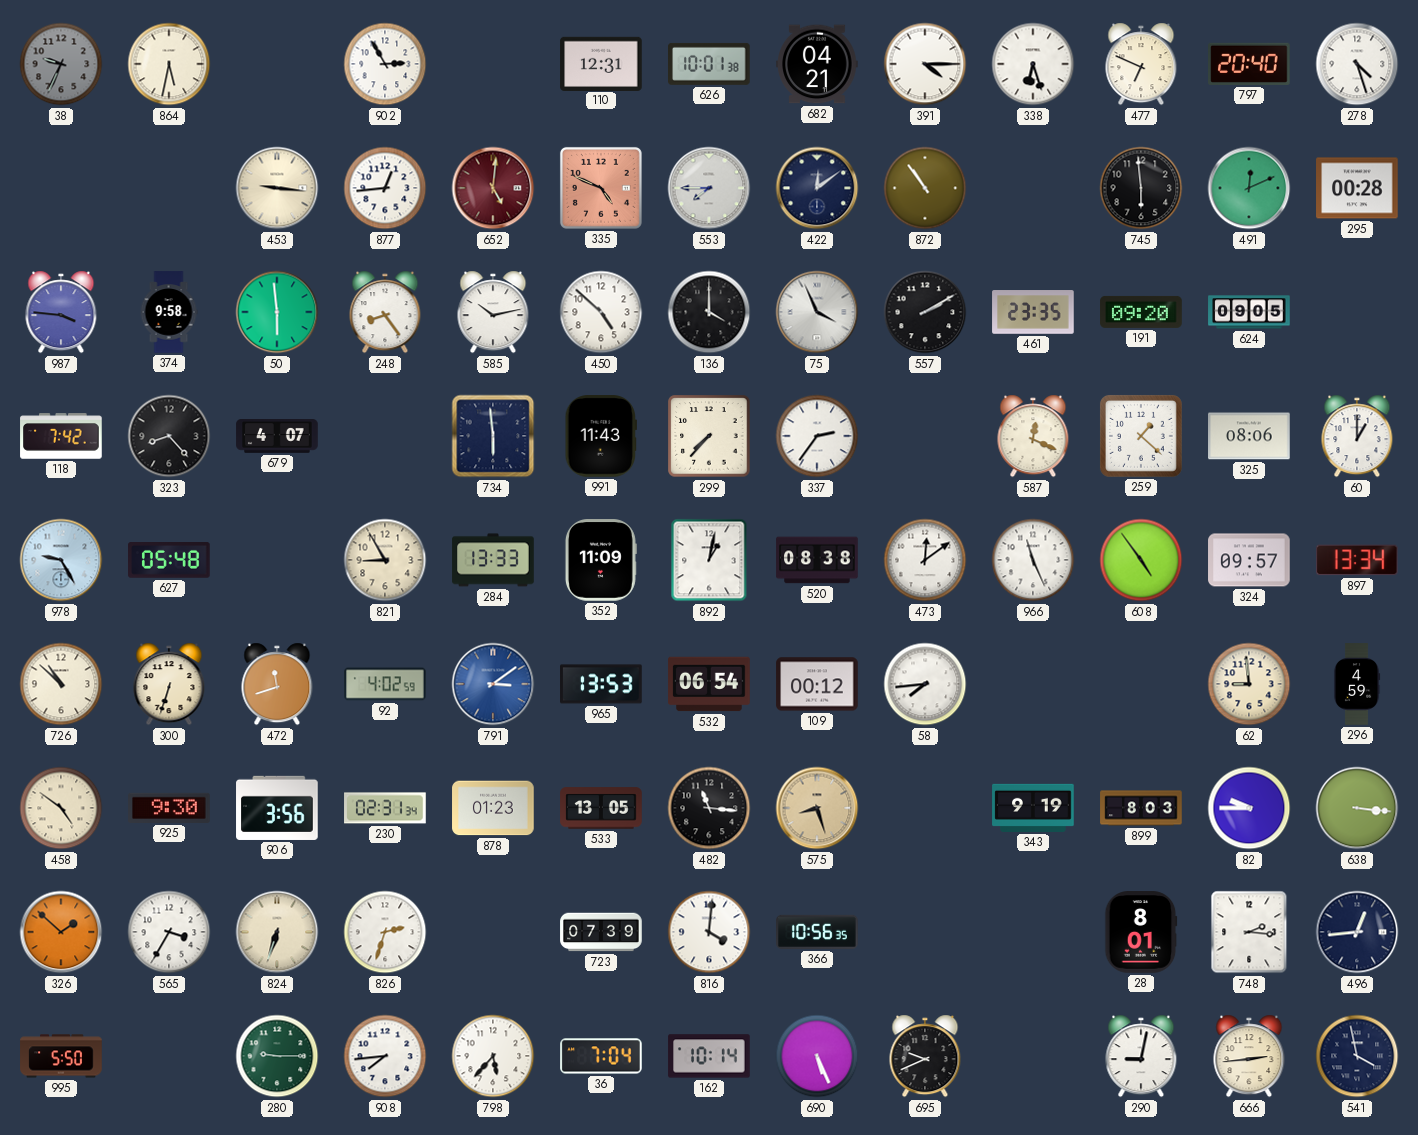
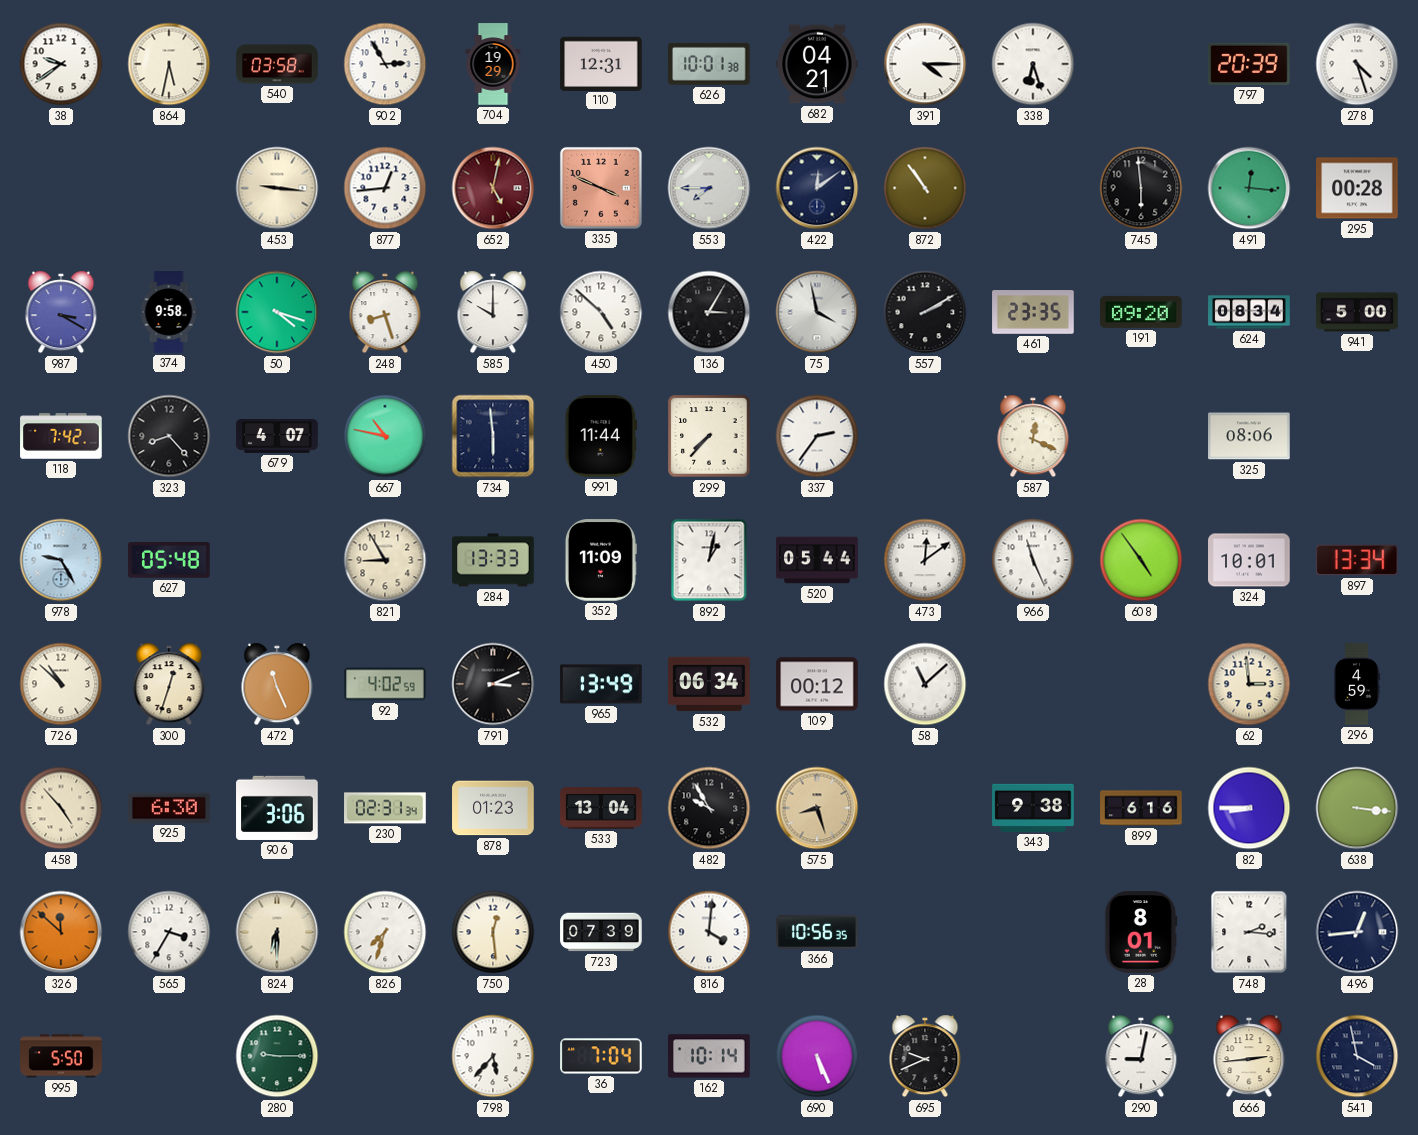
38: 9:34 -> 9:39
38 dial: grey -> white
540: none -> 03:58
704: none -> 19:29
477: 6:49 -> none
797: 20:40 -> 20:39
652: 5:01 -> 5:02
335: 4:49 -> 3:49
491: 12:11 -> 12:16
987: 3:46 -> 3:20
50: 5:59 -> 4:18
248: 8:24 -> 8:27
585: 10:13 -> 10:00
136: 4:00 -> 3:05
75: 3:56 -> 3:58
624: 09:05 -> 08:34
941: none -> 5:00
667: none -> 10:47
991: 11:43 -> 11:44
259: 1:22 -> none
60: 1:00 -> none
520: 08:38 -> 05:44
324: 09:57 -> 10:01
300: 6:33 -> 12:33
472: 11:42 -> 11:26
791: 3:09 -> 3:11
791 dial: blue -> black
965: 13:53 -> 13:49
532: 06:54 -> 06:34
58: 7:44 -> 11:08
62: 8:59 -> 2:59
458: 4:51 -> 4:53
925: 9:30 -> 6:30
906: 3:56 -> 3:06
533: 13:05 -> 13:04
482: 11:16 -> 9:55
343: 9:19 -> 9:38
899: 8:03 -> 6:16
82: 9:45 -> 8:45
326: 1:52 -> 11:52
824: 6:33 -> 6:30
826: 2:33 -> 7:33
750: none -> 12:29
908: 7:44 -> none
